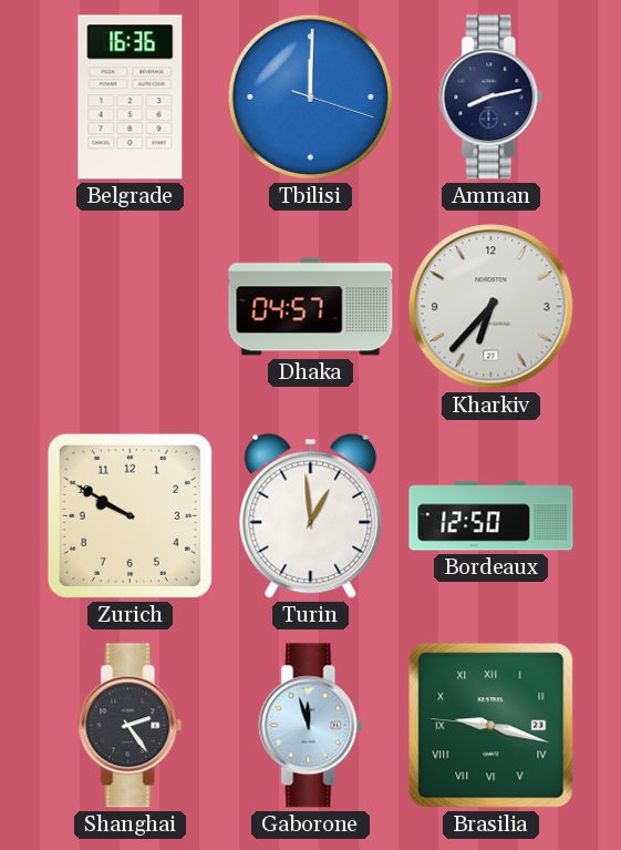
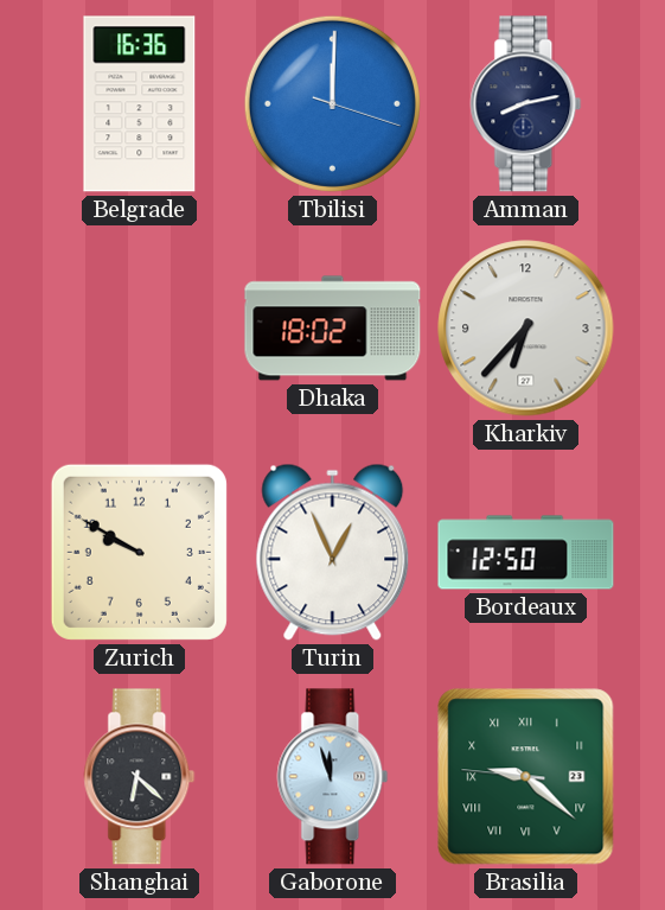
Dhaka: 04:57 -> 18:02
Turin: 12:59 -> 12:56
Shanghai: 2:24 -> 6:22
Brasilia: 9:17 -> 9:21
